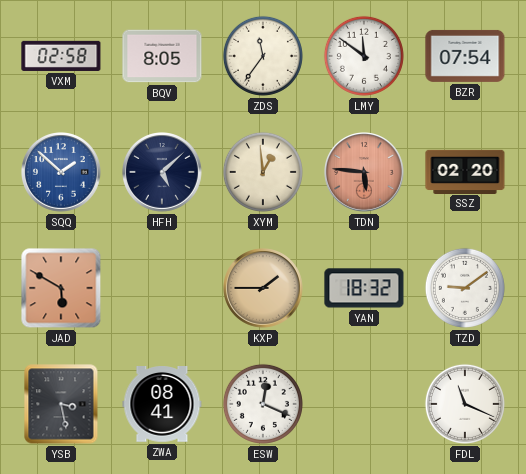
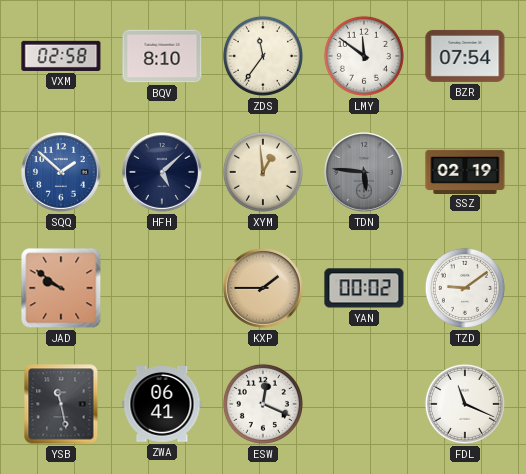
BQV: 8:05 -> 8:10
TDN dial: salmon -> grey
SSZ: 02:20 -> 02:19
JAD: 5:50 -> 9:51
YAN: 18:32 -> 00:02
YSB: 3:28 -> 11:28
ZWA: 08:41 -> 06:41
